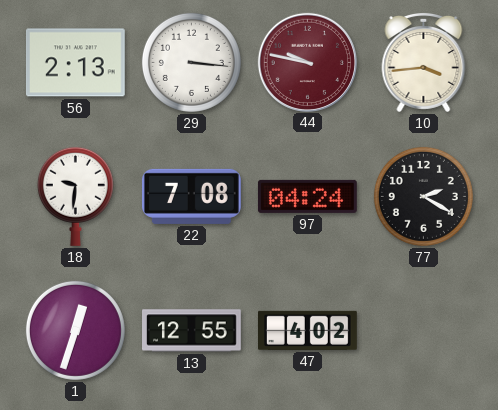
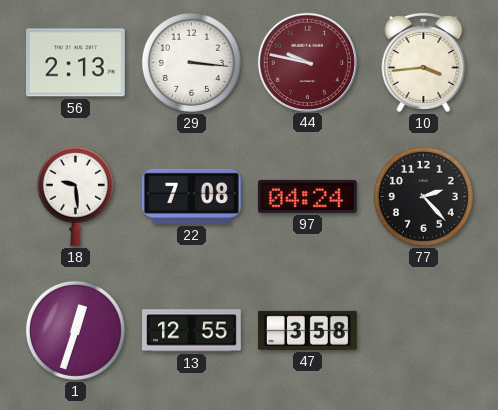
18: 9:31 -> 9:29
77: 2:20 -> 2:23
47: 4:02 -> 3:58
